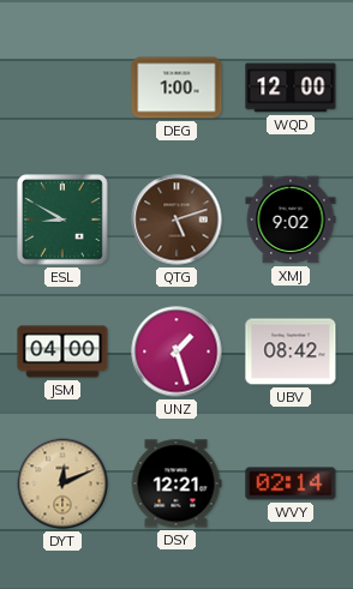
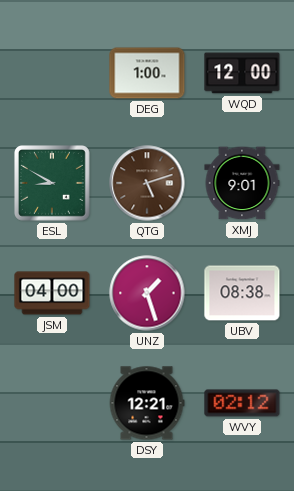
XMJ: 9:02 -> 9:01
UBV: 08:42 -> 08:38
DYT: 12:11 -> none
WVY: 02:14 -> 02:12
